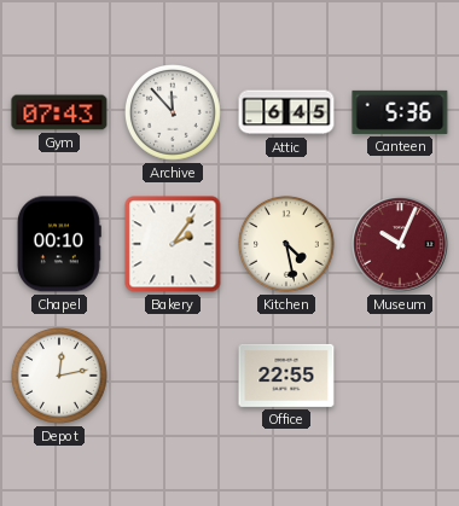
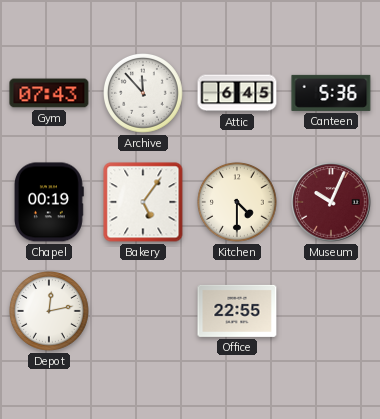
Chapel: 00:10 -> 00:19
Bakery: 2:06 -> 5:06
Kitchen: 4:28 -> 4:30
